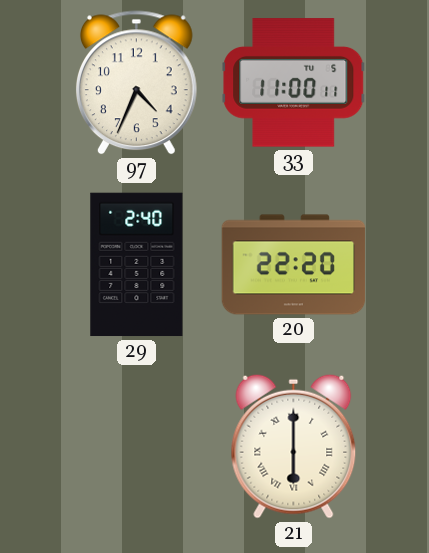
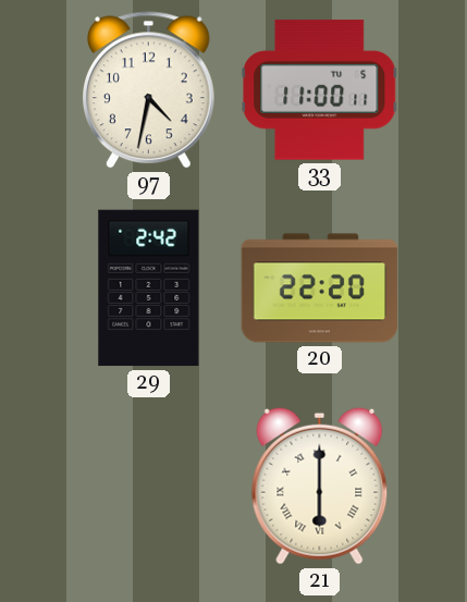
97: 4:34 -> 4:32
29: 2:40 -> 2:42
